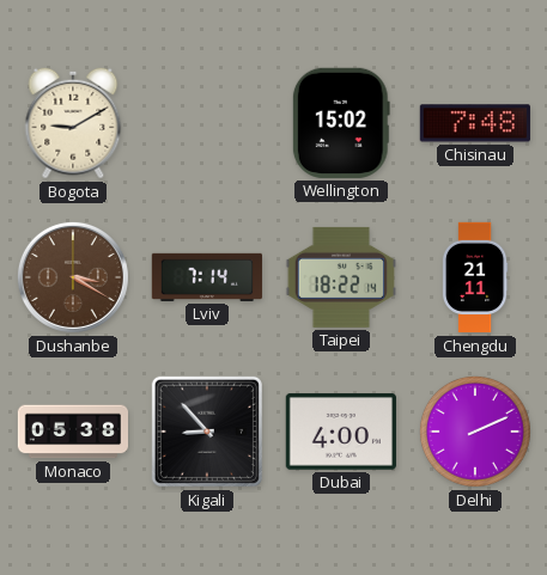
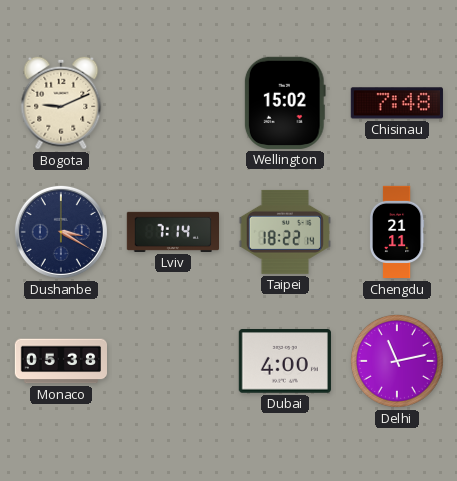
Bogota: 9:10 -> 9:11
Dushanbe dial: brown -> navy
Kigali: 8:53 -> none
Delhi: 2:11 -> 11:13
